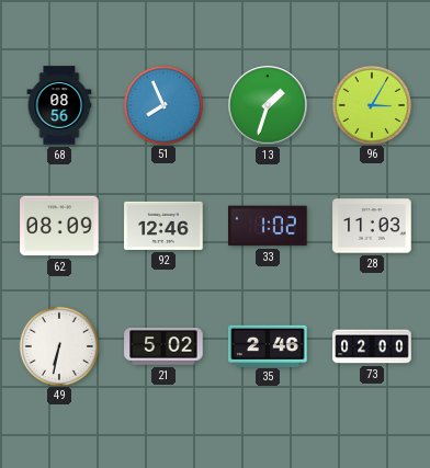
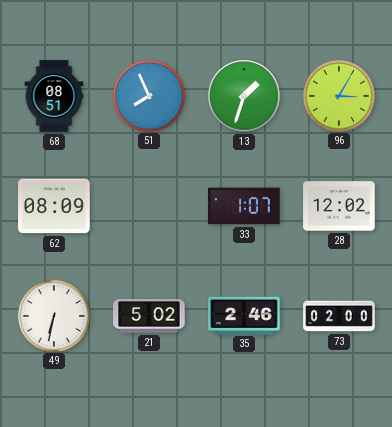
68: 08:56 -> 08:51
92: 12:46 -> none
33: 1:02 -> 1:07
28: 11:03 -> 12:02
